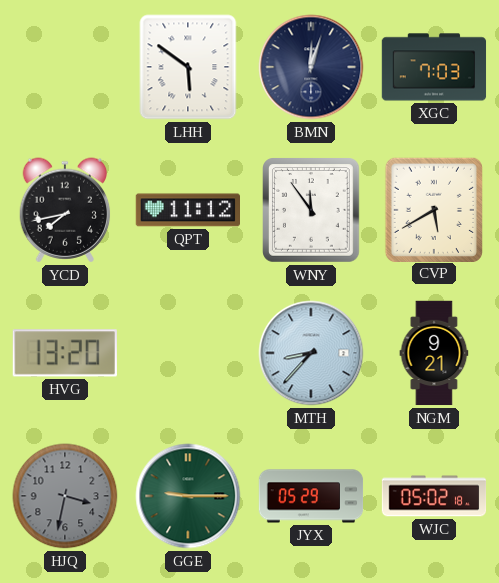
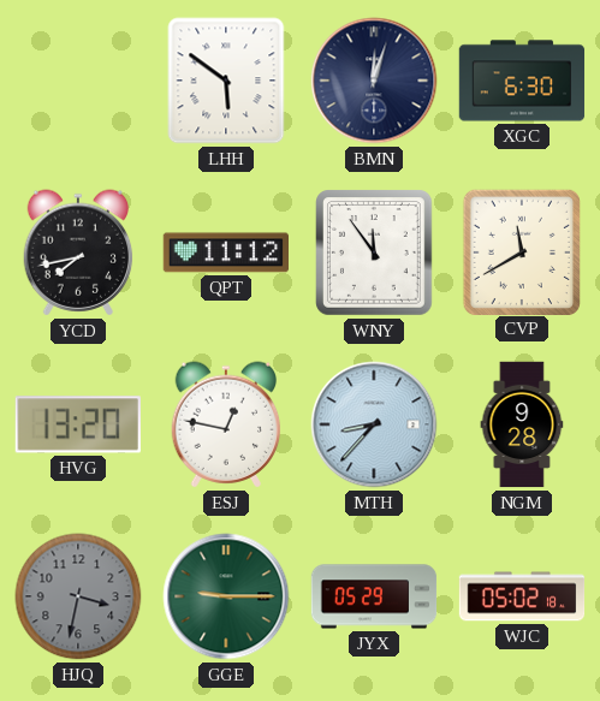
XGC: 7:03 -> 6:30
CVP: 5:40 -> 11:40
ESJ: none -> 12:47
NGM: 9:21 -> 9:28
